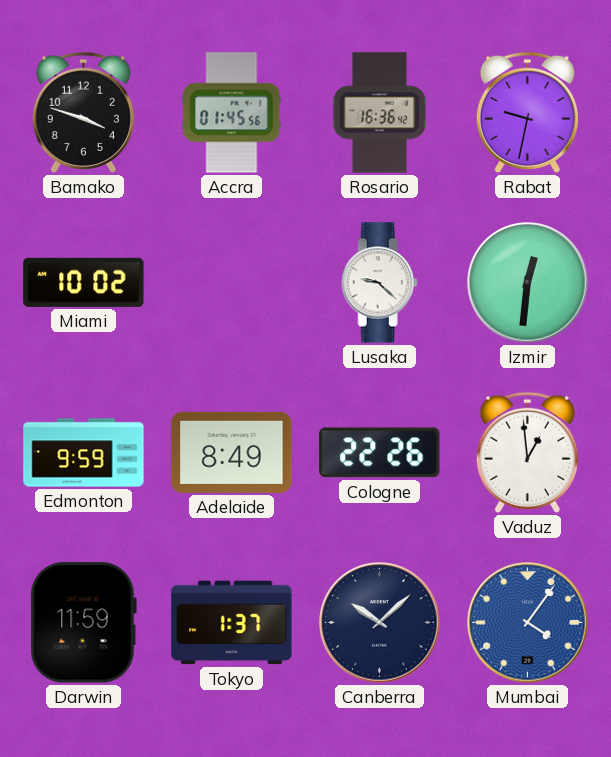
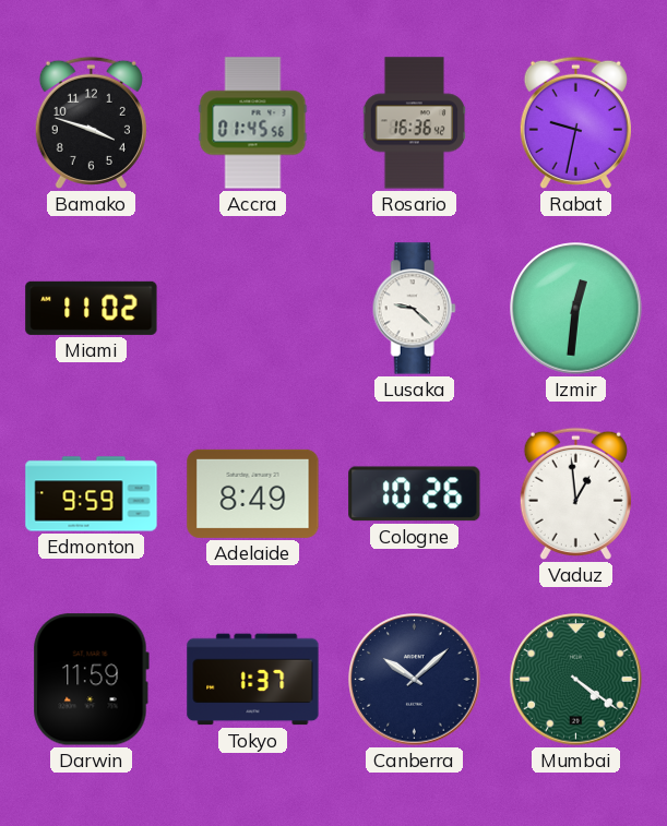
Miami: 10:02 -> 11:02
Cologne: 22:26 -> 10:26
Mumbai: 4:06 -> 4:21
Mumbai dial: blue -> green
